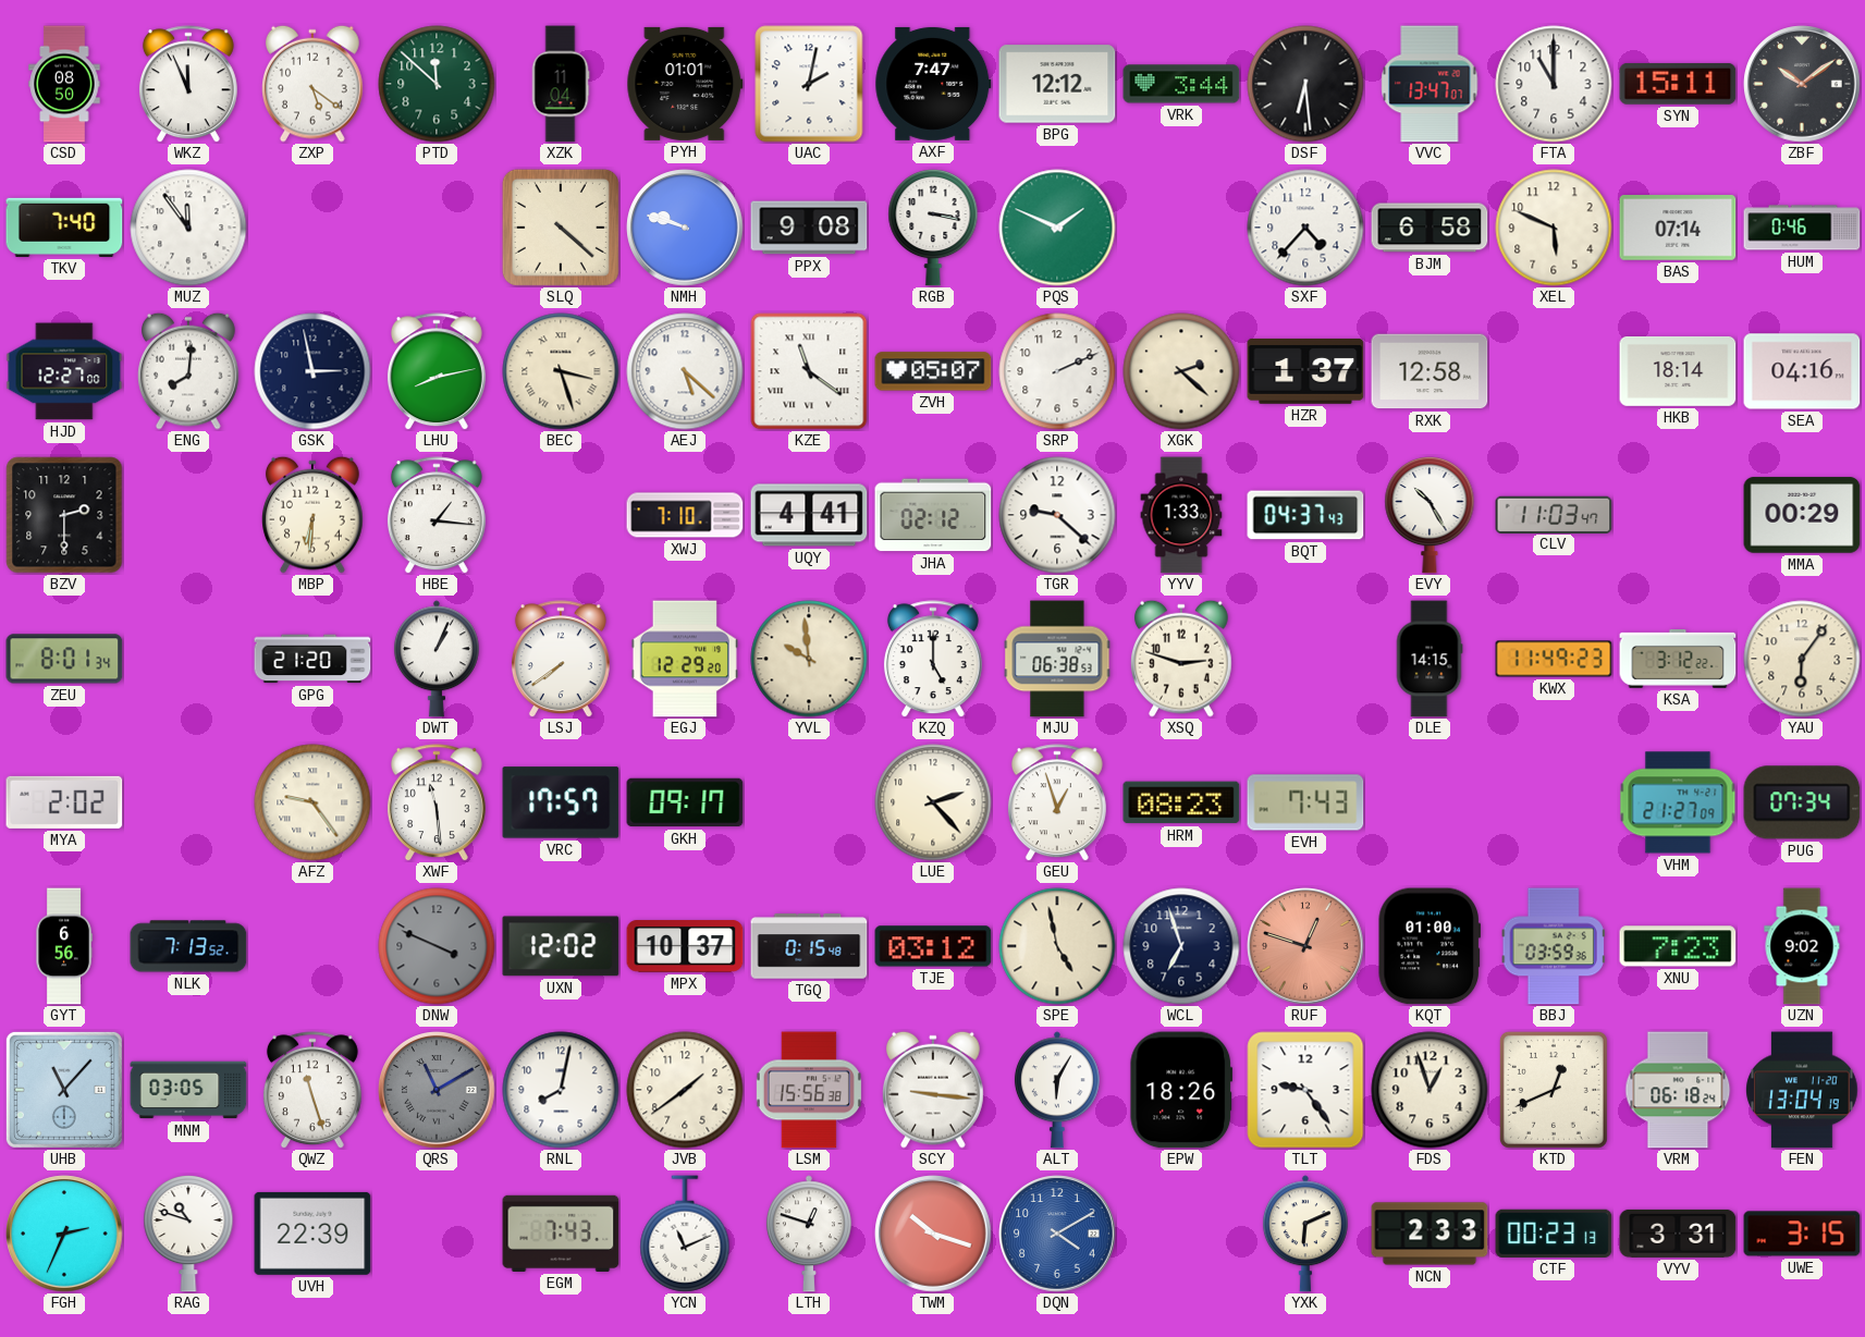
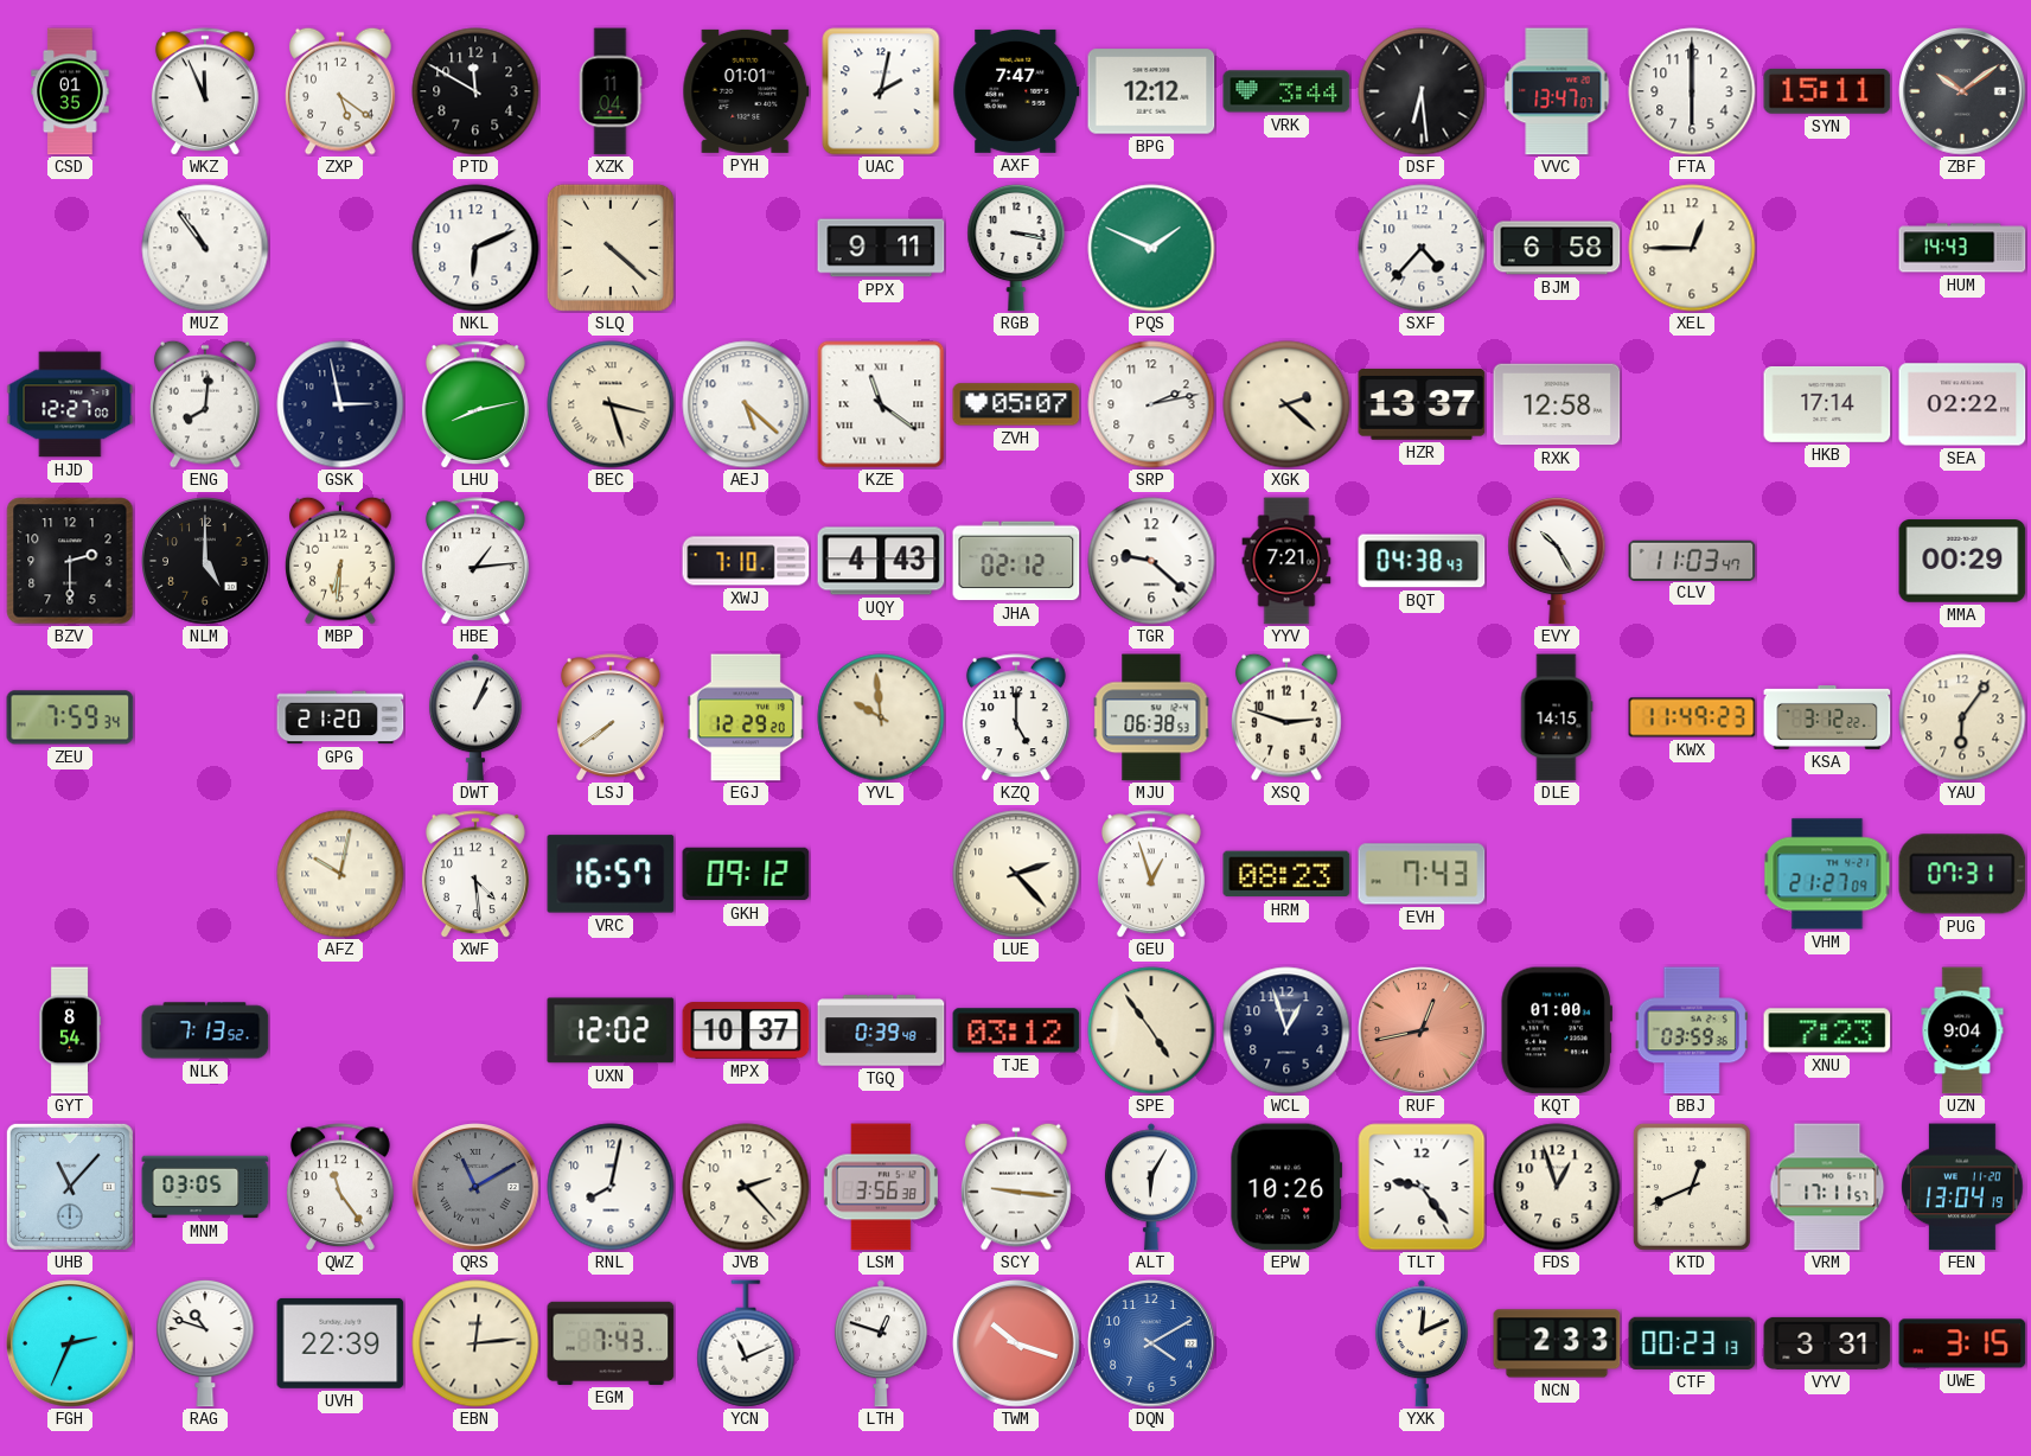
CSD: 08:50 -> 01:35
PTD: 11:52 -> 11:50
PTD dial: green -> black
FTA: 11:00 -> 6:00
TKV: 7:40 -> none
MUZ: 11:54 -> 10:54
NKL: none -> 6:11
NMH: 9:48 -> none
PPX: 9:08 -> 9:11
XEL: 5:49 -> 12:45
BAS: 07:14 -> none
HUM: 0:46 -> 14:43
SRP: 2:11 -> 2:13
HZR: 1:37 -> 13:37
HKB: 18:14 -> 17:14
SEA: 04:16 -> 02:22
NLM: none -> 5:00
HBE: 1:16 -> 1:14
UQY: 4:41 -> 4:43
YYV: 1:33 -> 7:21
BQT: 04:37 -> 04:38
ZEU: 8:01 -> 7:59
MYA: 2:02 -> none
AFZ: 9:24 -> 10:02
XWF: 11:29 -> 4:29
VRC: 17:57 -> 16:57
GKH: 09:17 -> 09:12
PUG: 07:34 -> 07:31
GYT: 6:56 -> 8:54
DNW: 3:49 -> none
TGQ: 0:15 -> 0:39
SPE: 4:58 -> 4:54
WCL: 6:57 -> 12:57
RUF: 12:48 -> 12:43
UZN: 9:02 -> 9:04
QWZ: 11:27 -> 11:24
JVB: 1:39 -> 2:23
LSM: 15:56 -> 3:56
EPW: 18:26 -> 10:26
VRM: 06:18 -> 17:11
EBN: none -> 12:14
YXK: 6:11 -> 12:11
